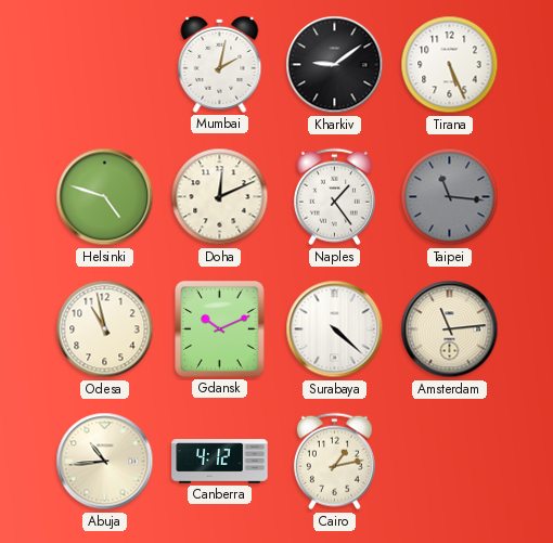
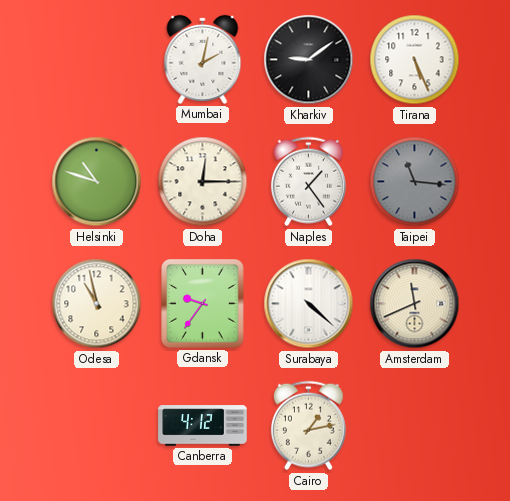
Helsinki: 4:48 -> 10:48
Doha: 12:11 -> 12:15
Gdansk: 10:11 -> 9:36
Amsterdam: 11:14 -> 11:41
Abuja: 10:44 -> none
